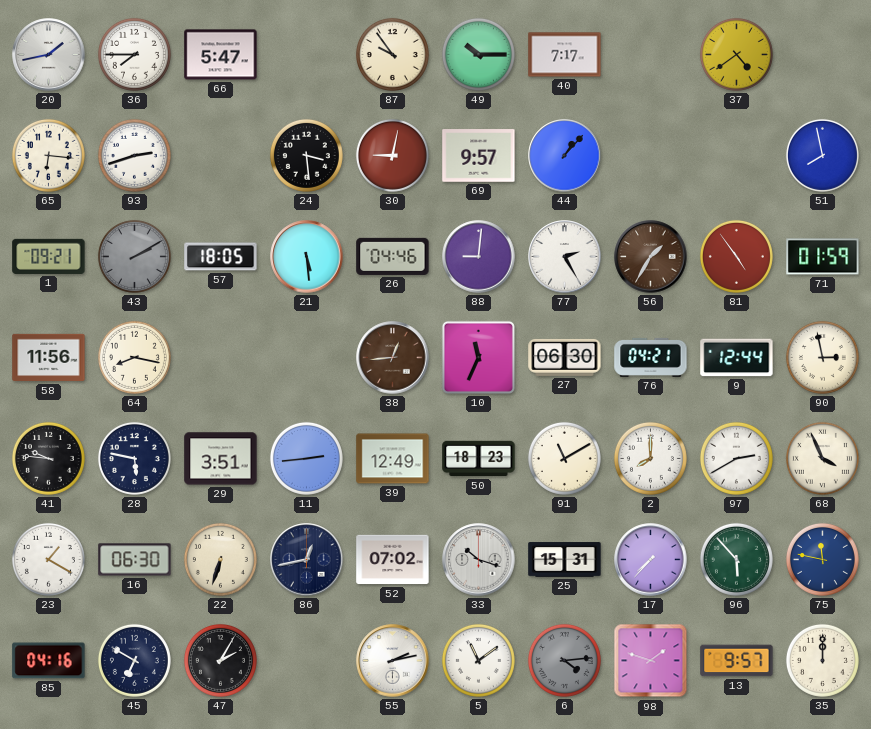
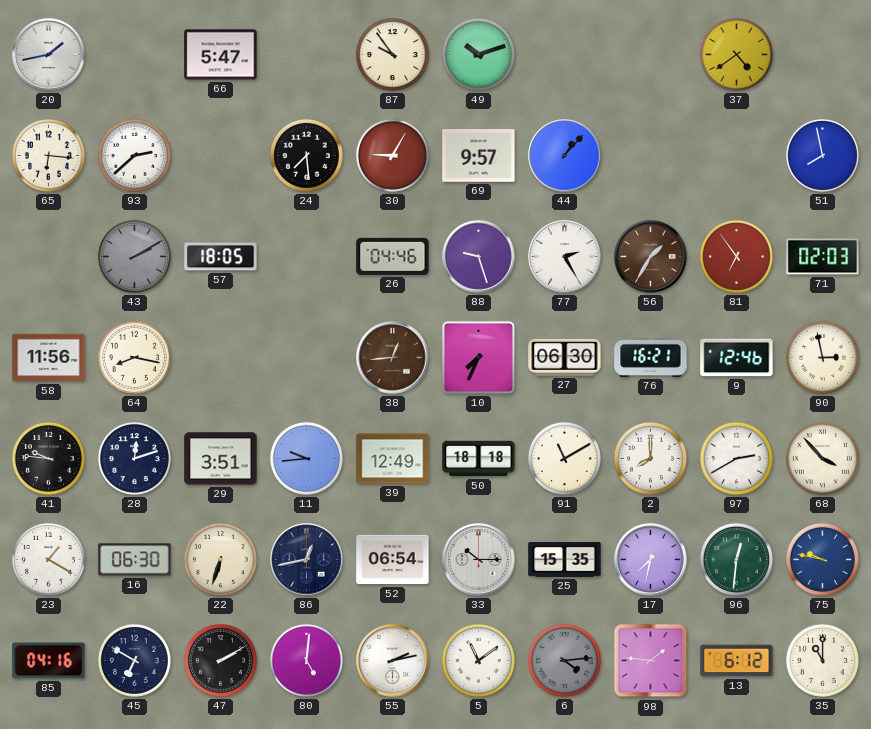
36: 7:45 -> none
49: 10:15 -> 10:12
40: 7:17 -> none
93: 2:42 -> 2:38
24: 3:29 -> 7:29
30: 9:02 -> 9:05
1: 09:21 -> none
21: 5:29 -> none
88: 9:01 -> 9:27
81: 4:54 -> 6:54
71: 01:59 -> 02:03
10: 11:34 -> 7:34
76: 04:21 -> 16:21
9: 12:44 -> 12:46
28: 5:47 -> 12:12
11: 2:44 -> 9:44
50: 18:23 -> 18:18
68: 3:56 -> 3:53
52: 07:02 -> 06:54
33: 10:18 -> 10:15
25: 15:31 -> 15:35
17: 7:37 -> 7:32
96: 5:53 -> 12:31
75: 11:47 -> 9:47
47: 2:05 -> 2:10
80: none -> 5:01
98: 1:48 -> 1:46
13: 9:57 -> 6:12
35: 12:00 -> 11:00
